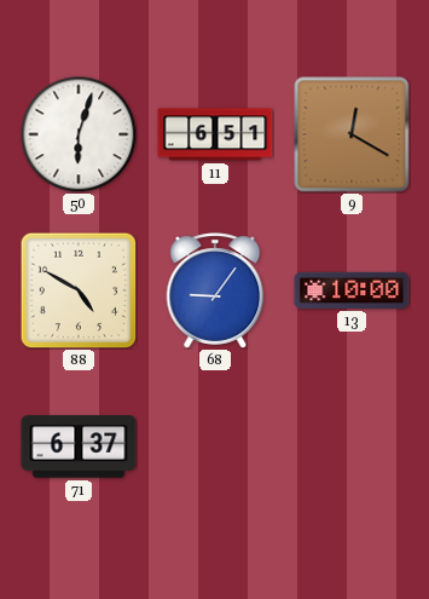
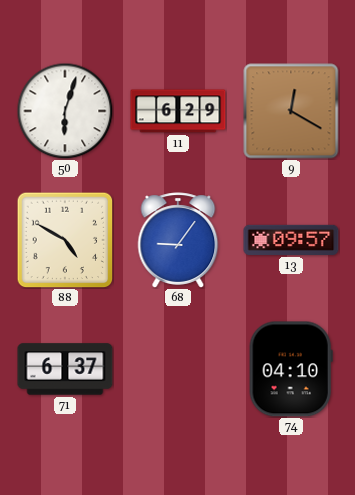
11: 6:51 -> 6:29
13: 10:00 -> 09:57
74: none -> 04:10
